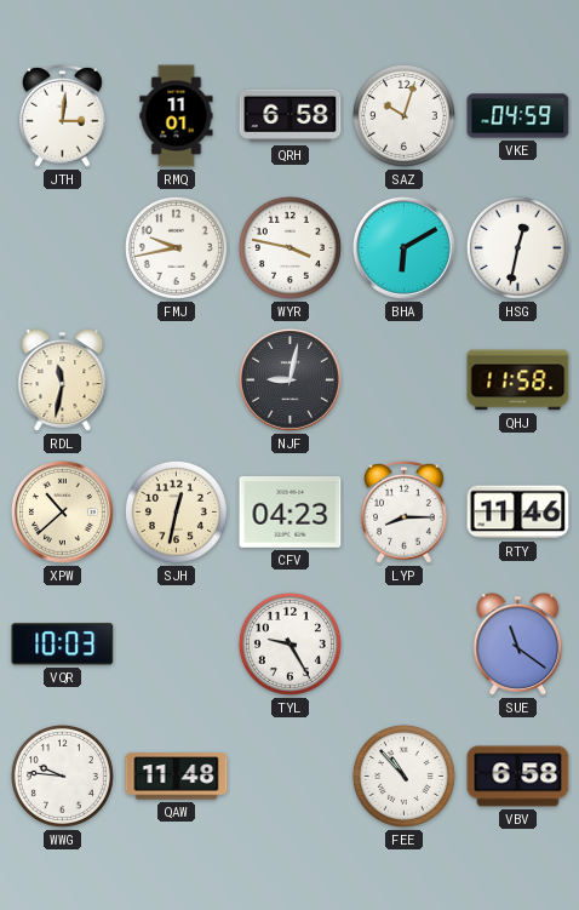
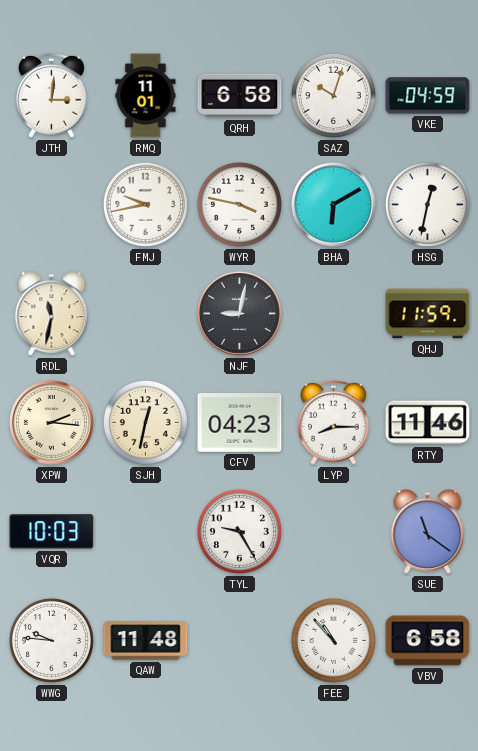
QHJ: 11:58 -> 11:59
XPW: 10:38 -> 2:16
